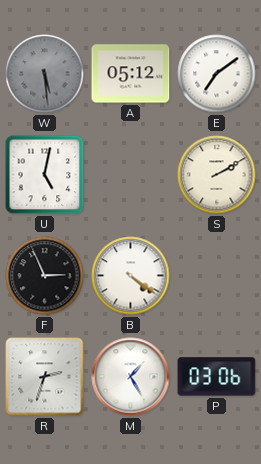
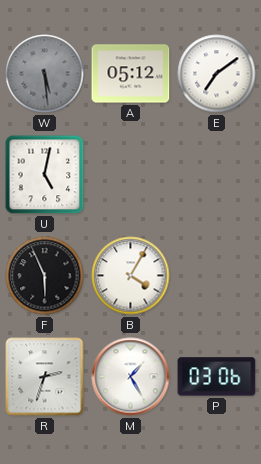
S: 2:10 -> none
F: 2:56 -> 5:56
B: 4:21 -> 4:05
